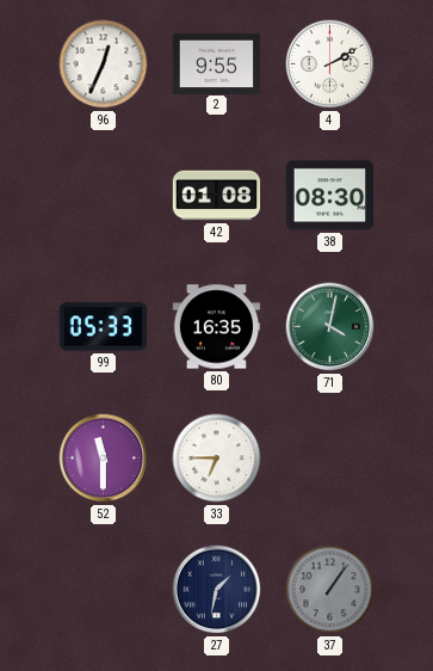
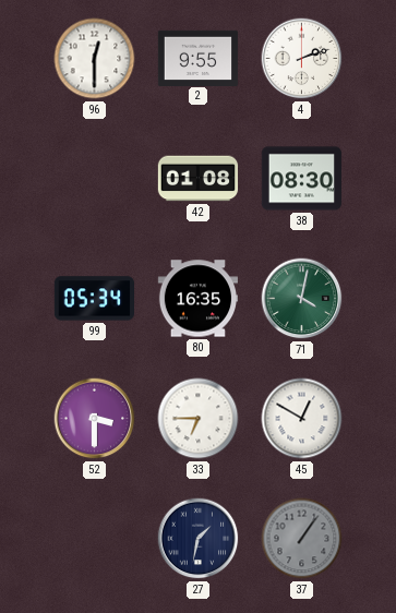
96: 12:34 -> 12:30
4: 2:10 -> 2:12
99: 05:33 -> 05:34
52: 11:30 -> 3:30
45: none -> 12:50
